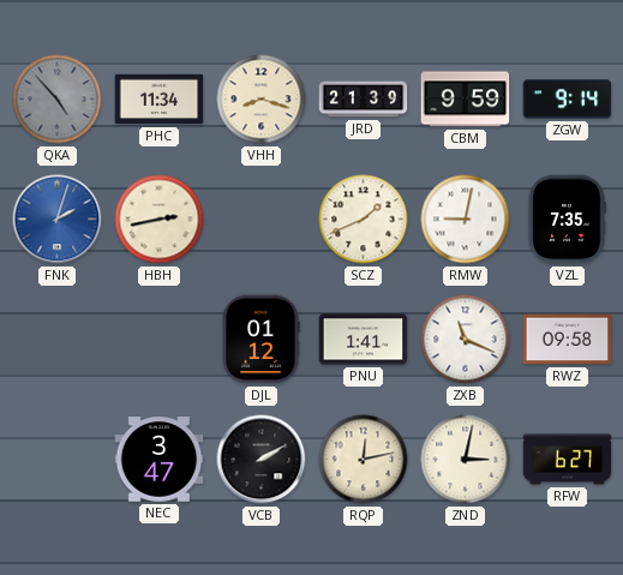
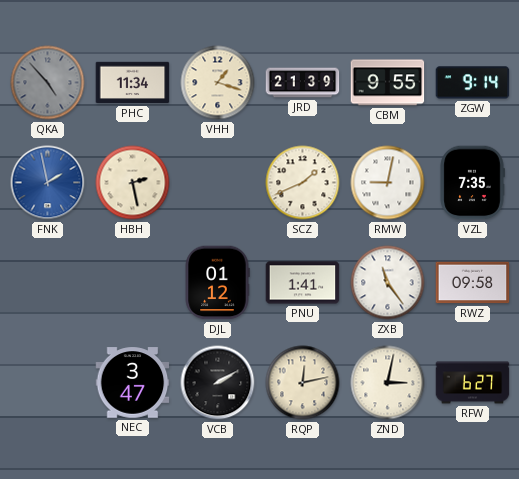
VHH: 8:18 -> 1:18
CBM: 9:59 -> 9:55
FNK: 2:03 -> 1:58
HBH: 2:43 -> 2:28
ZXB: 11:19 -> 11:24
